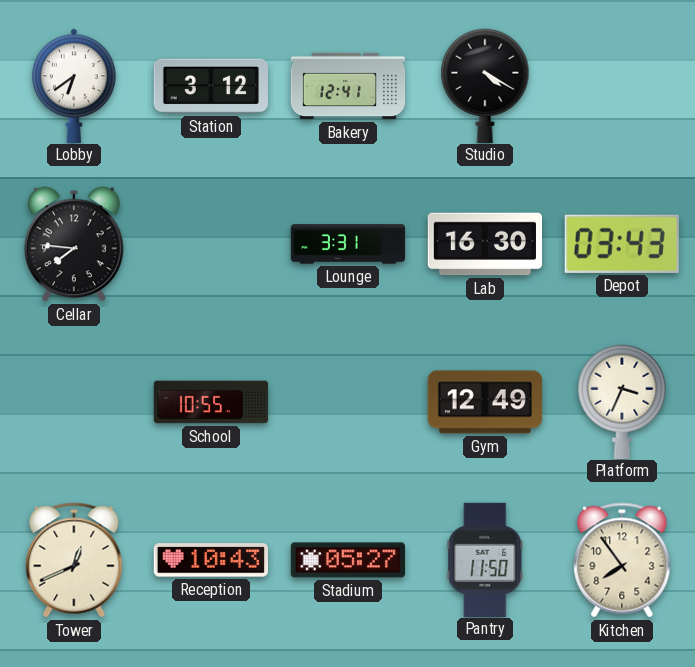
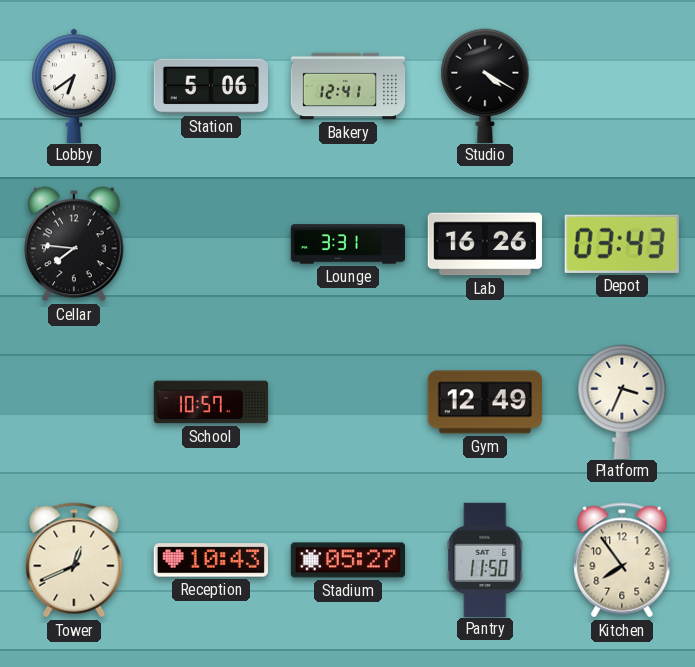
Station: 3:12 -> 5:06
Lab: 16:30 -> 16:26
School: 10:55 -> 10:57
